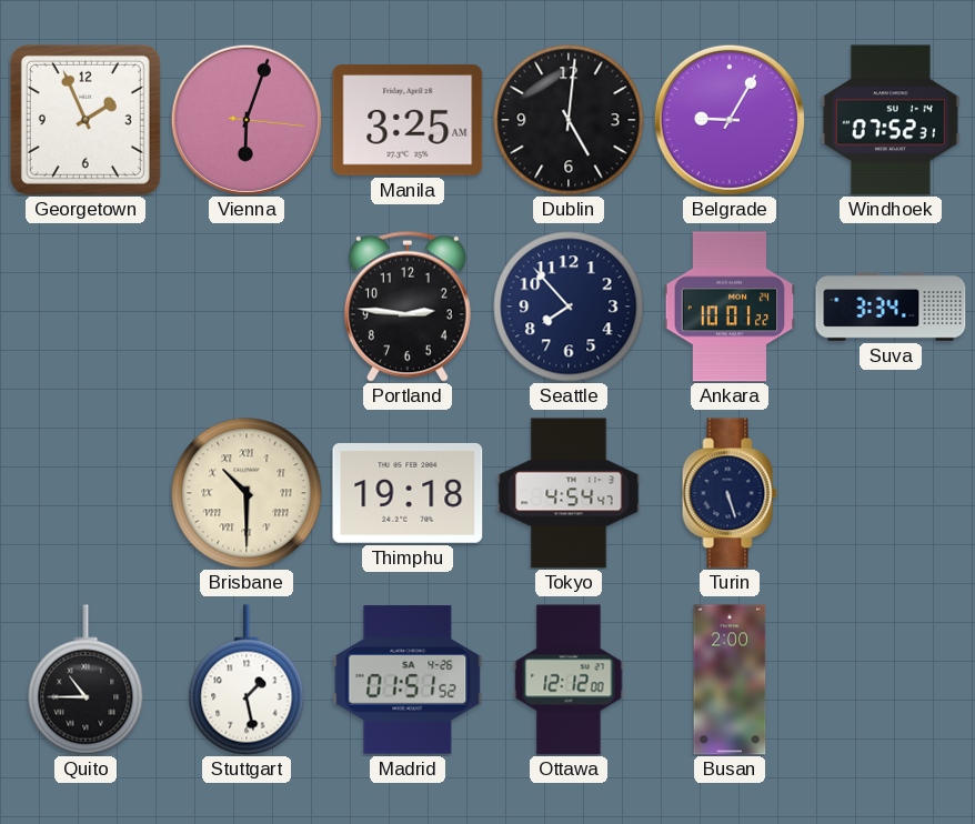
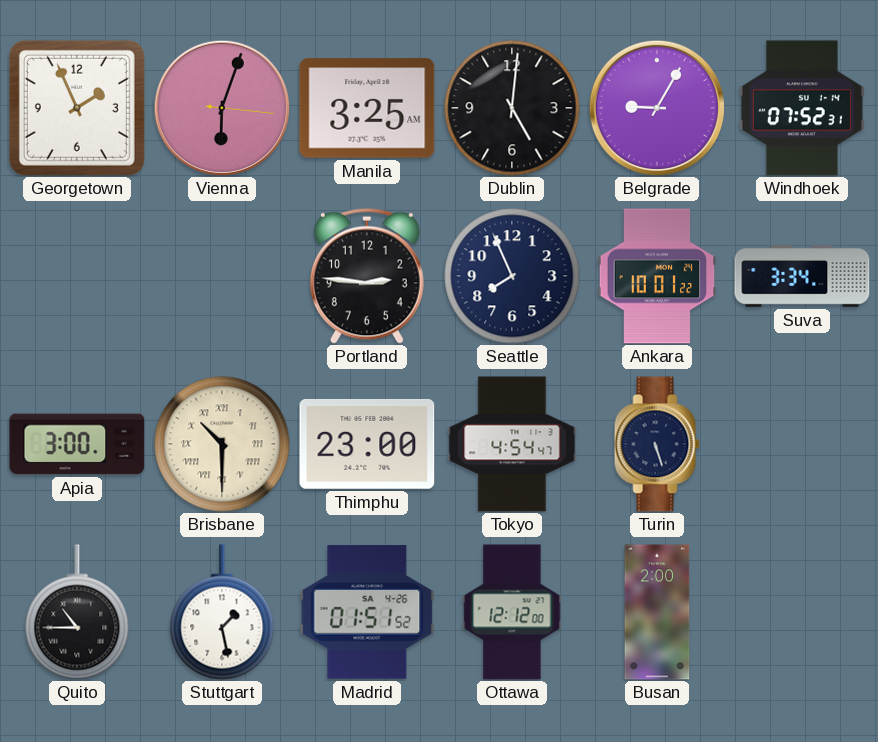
Seattle: 7:53 -> 7:56
Apia: none -> 3:00
Thimphu: 19:18 -> 23:00
